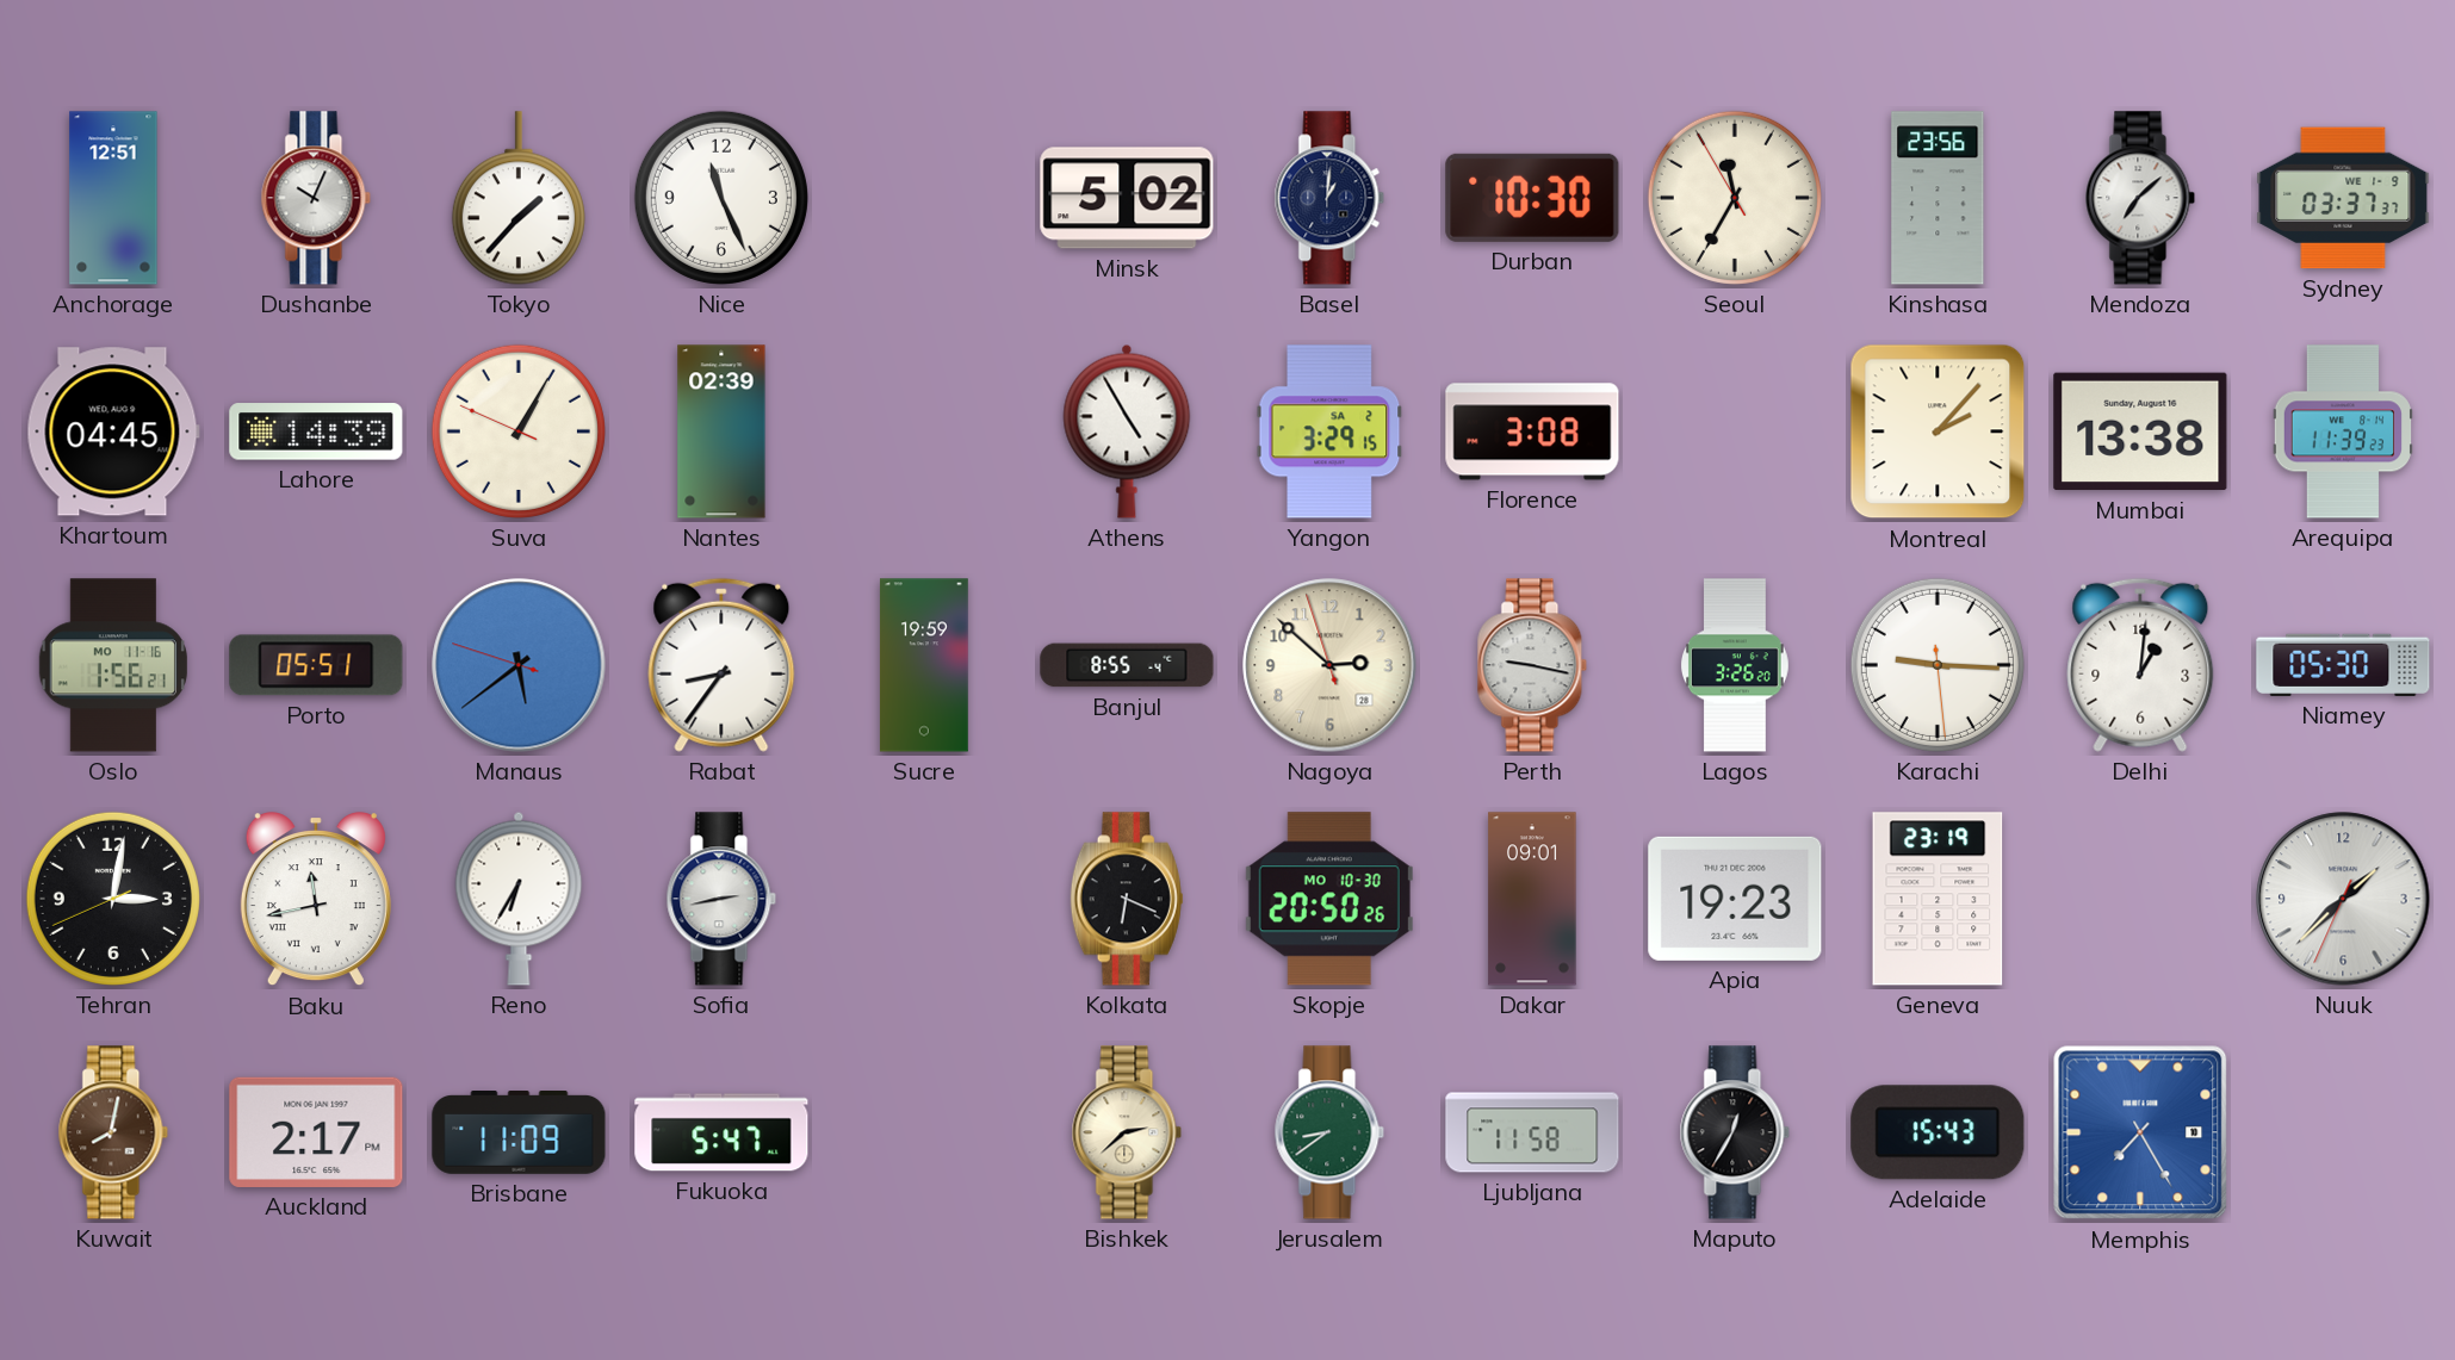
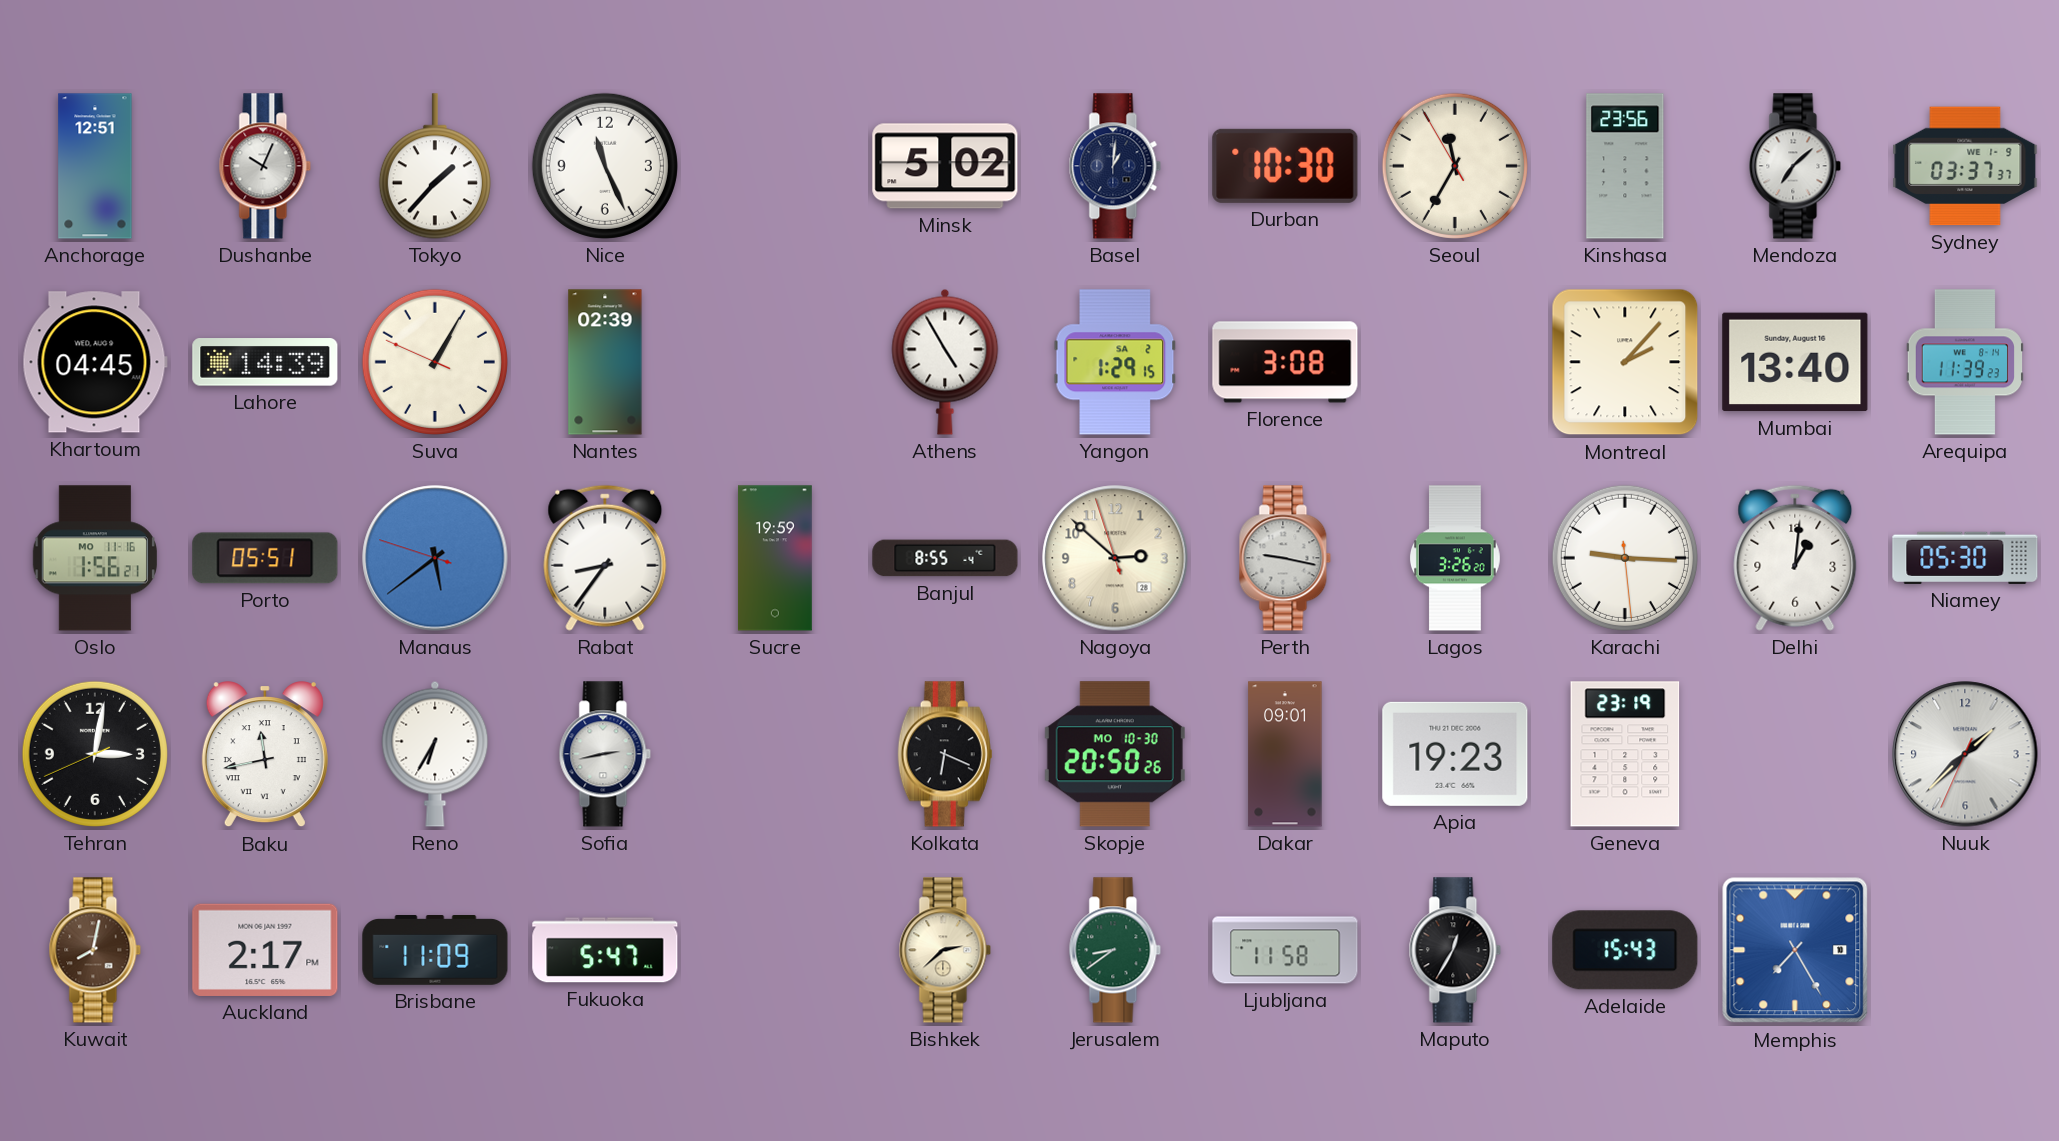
Yangon: 3:29 -> 1:29
Mumbai: 13:38 -> 13:40
